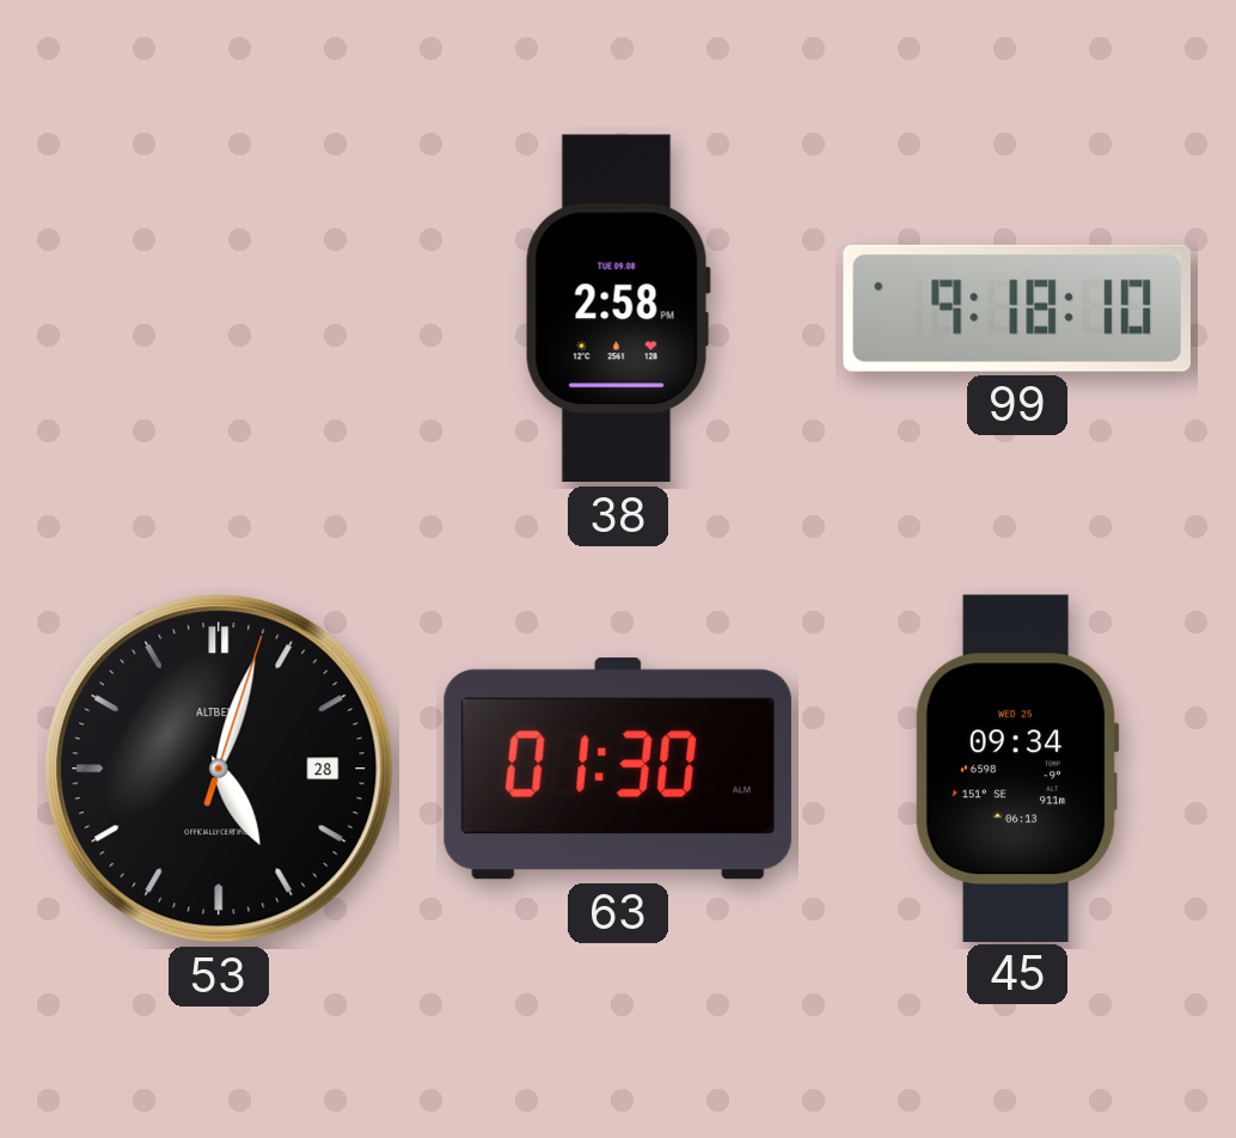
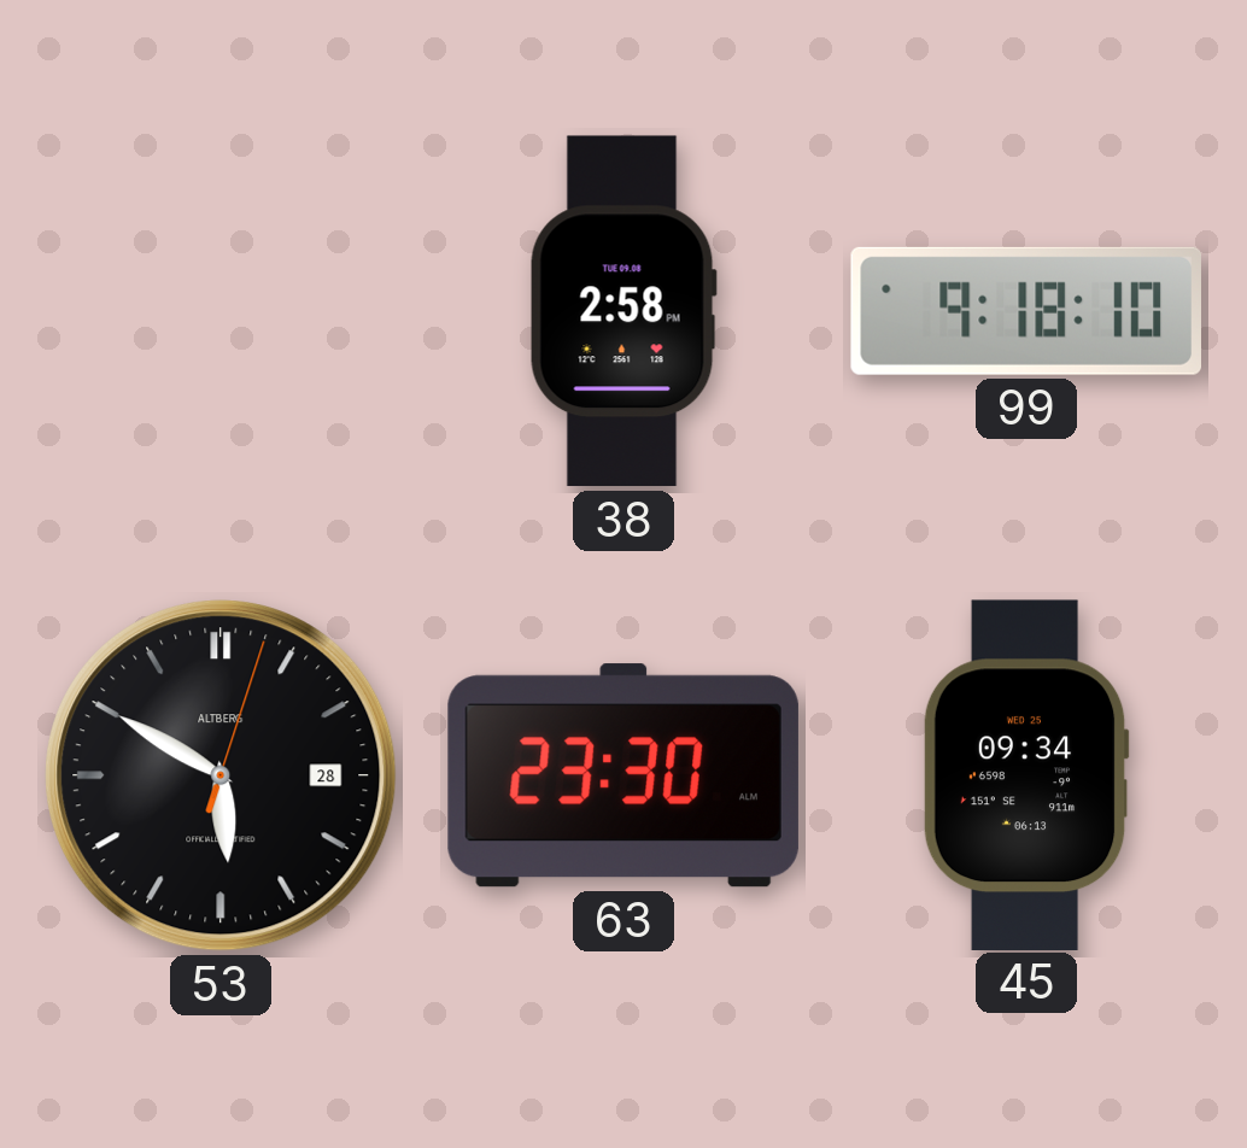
53: 5:03 -> 5:50
63: 01:30 -> 23:30
